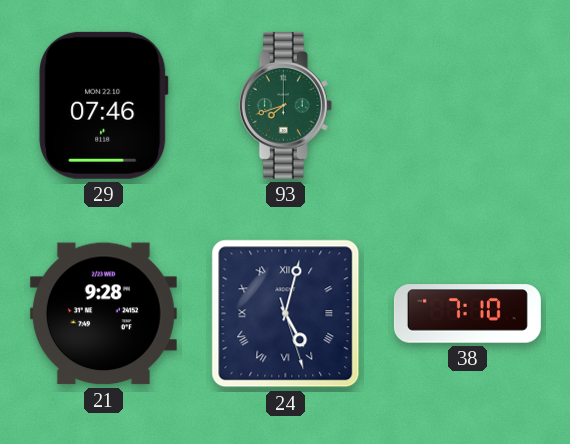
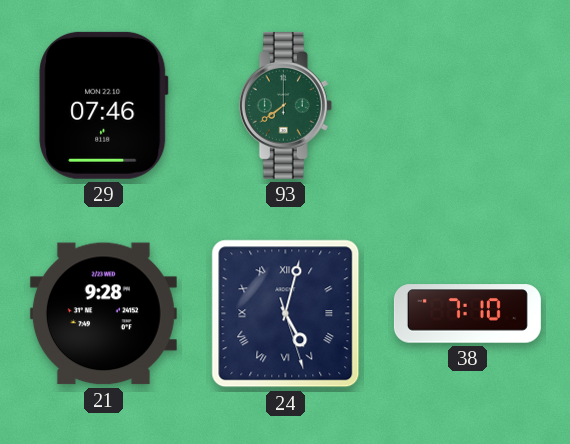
93: 7:42 -> 7:39
